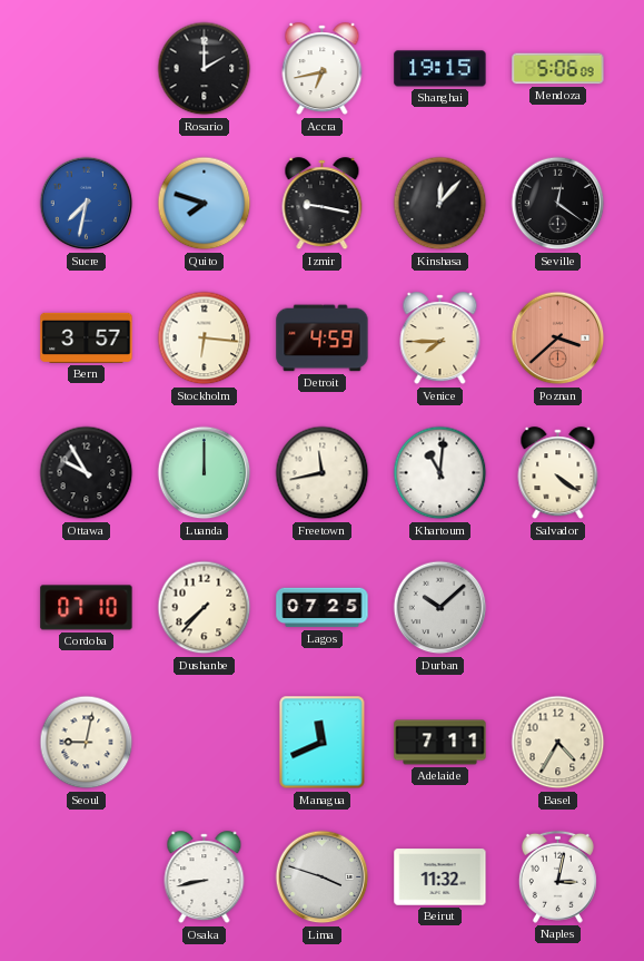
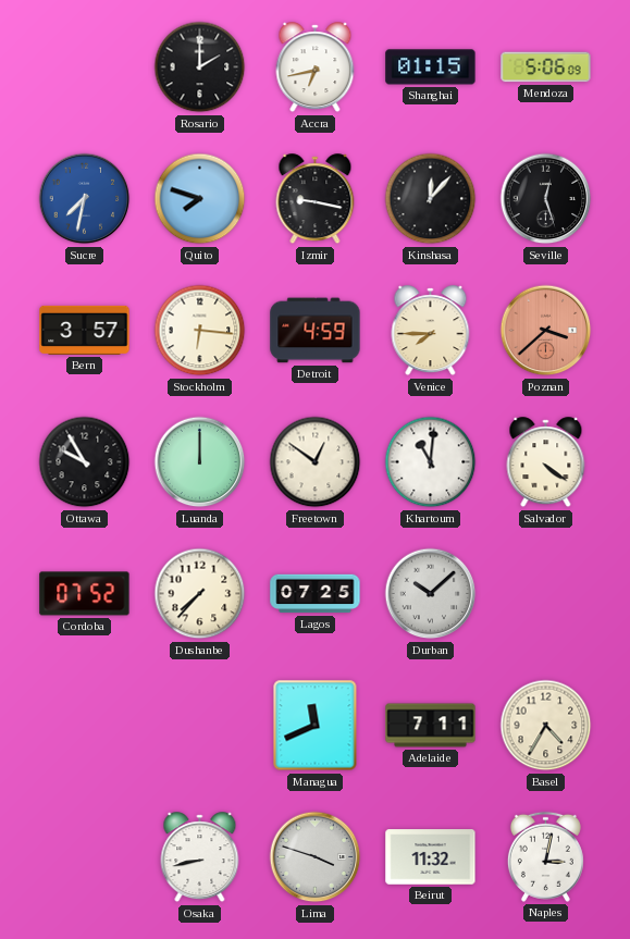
Shanghai: 19:15 -> 01:15
Seville: 12:21 -> 12:27
Freetown: 11:43 -> 12:51
Cordoba: 07:10 -> 07:52
Seoul: 9:02 -> none
